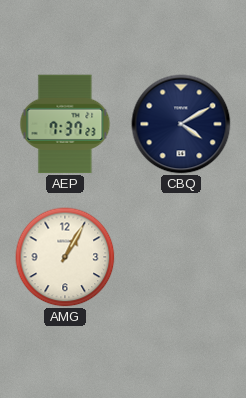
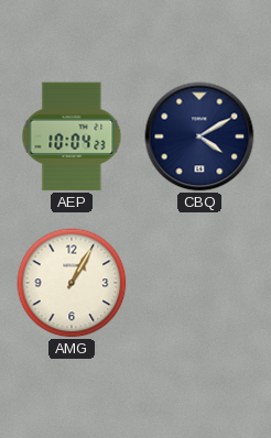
AEP: 7:37 -> 10:04
